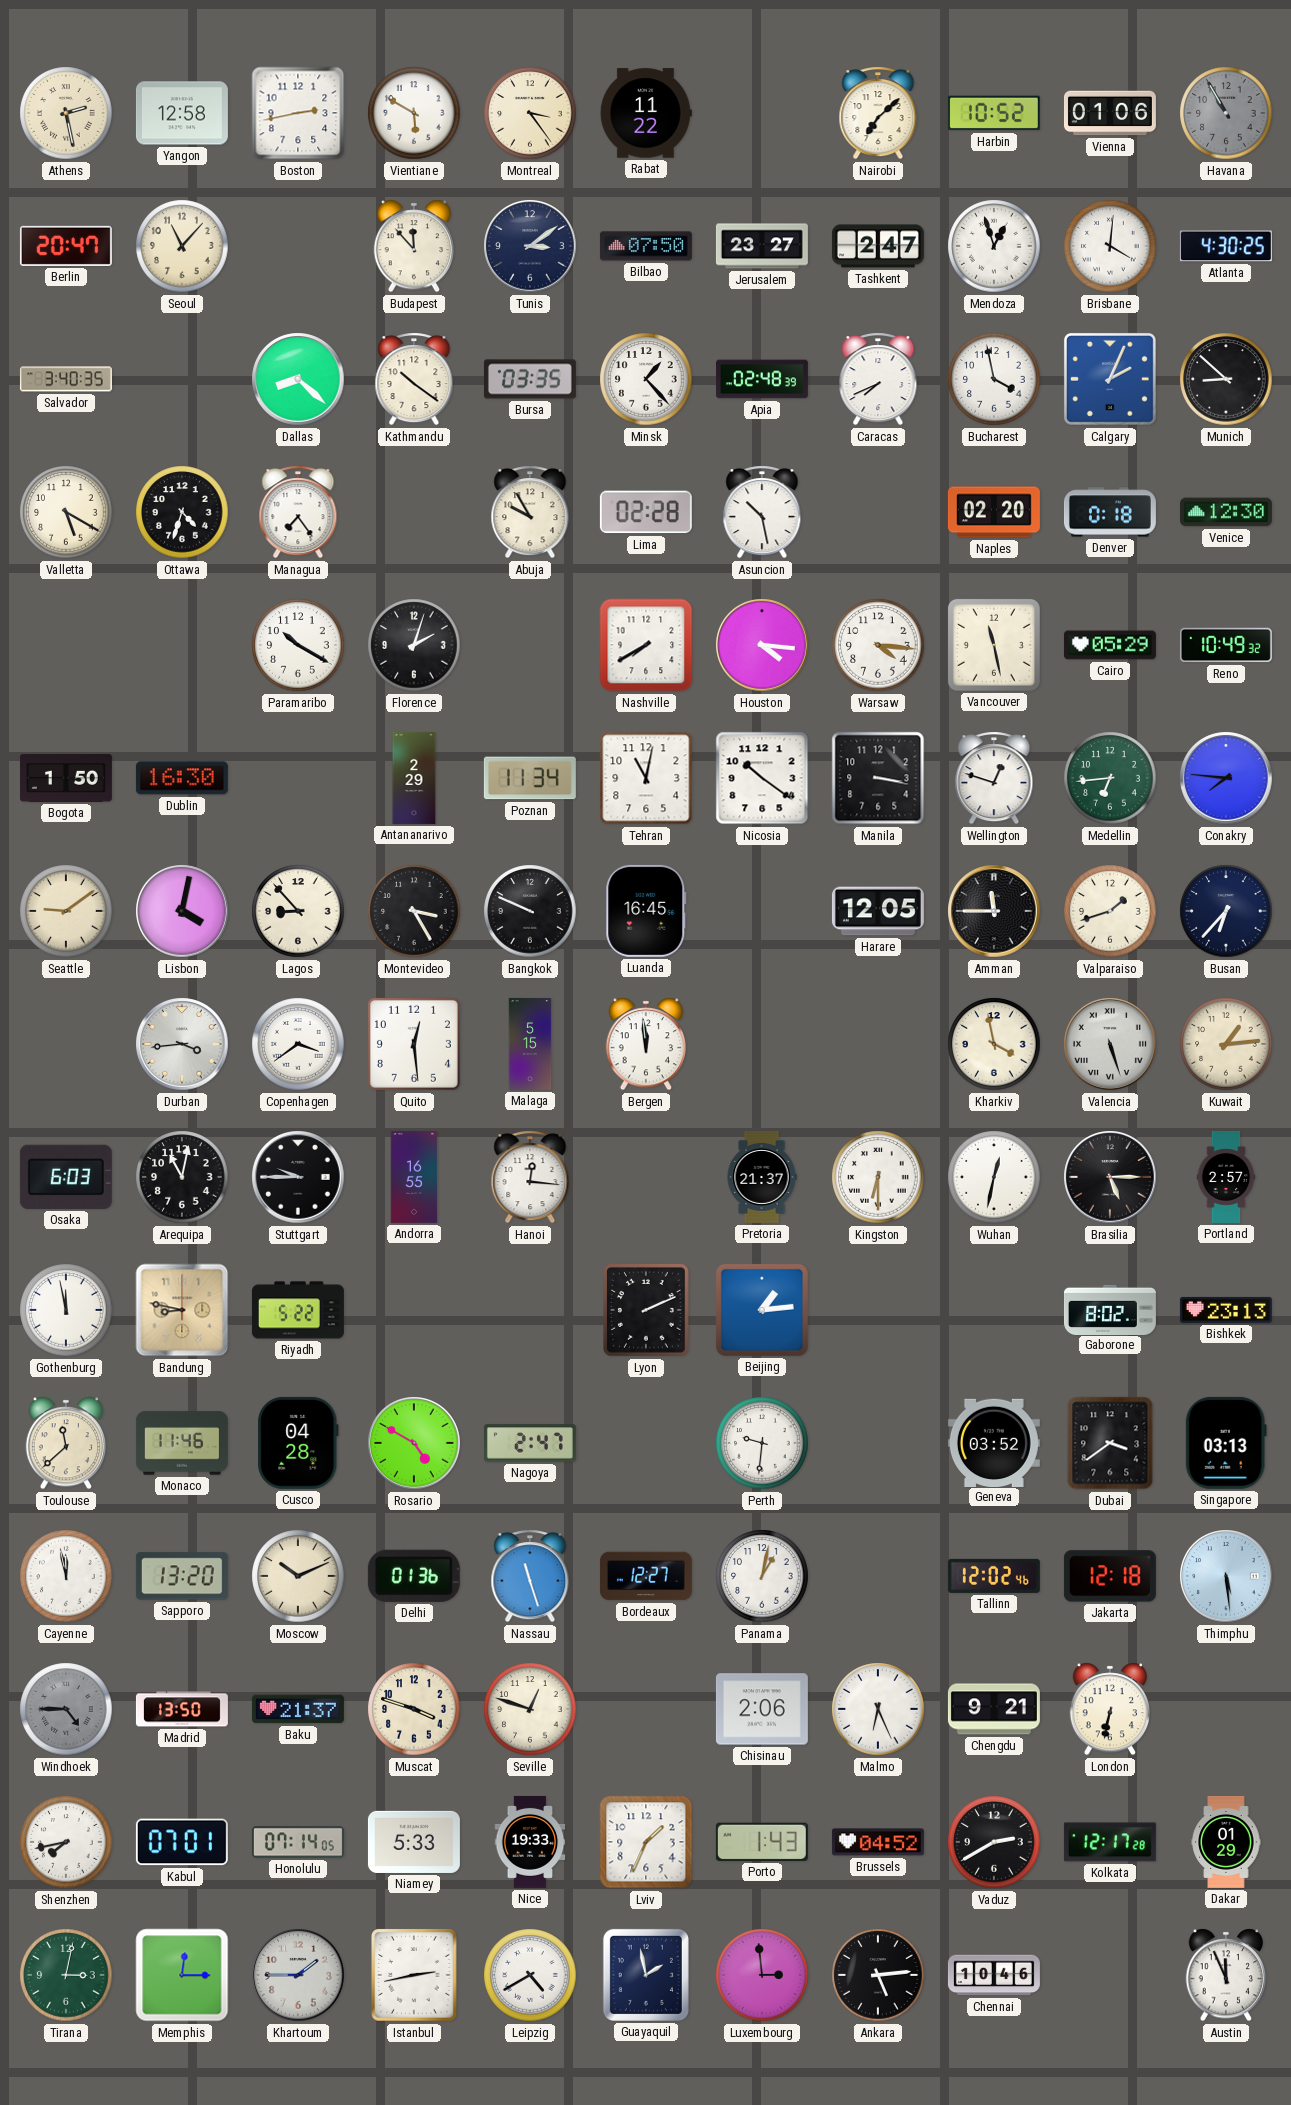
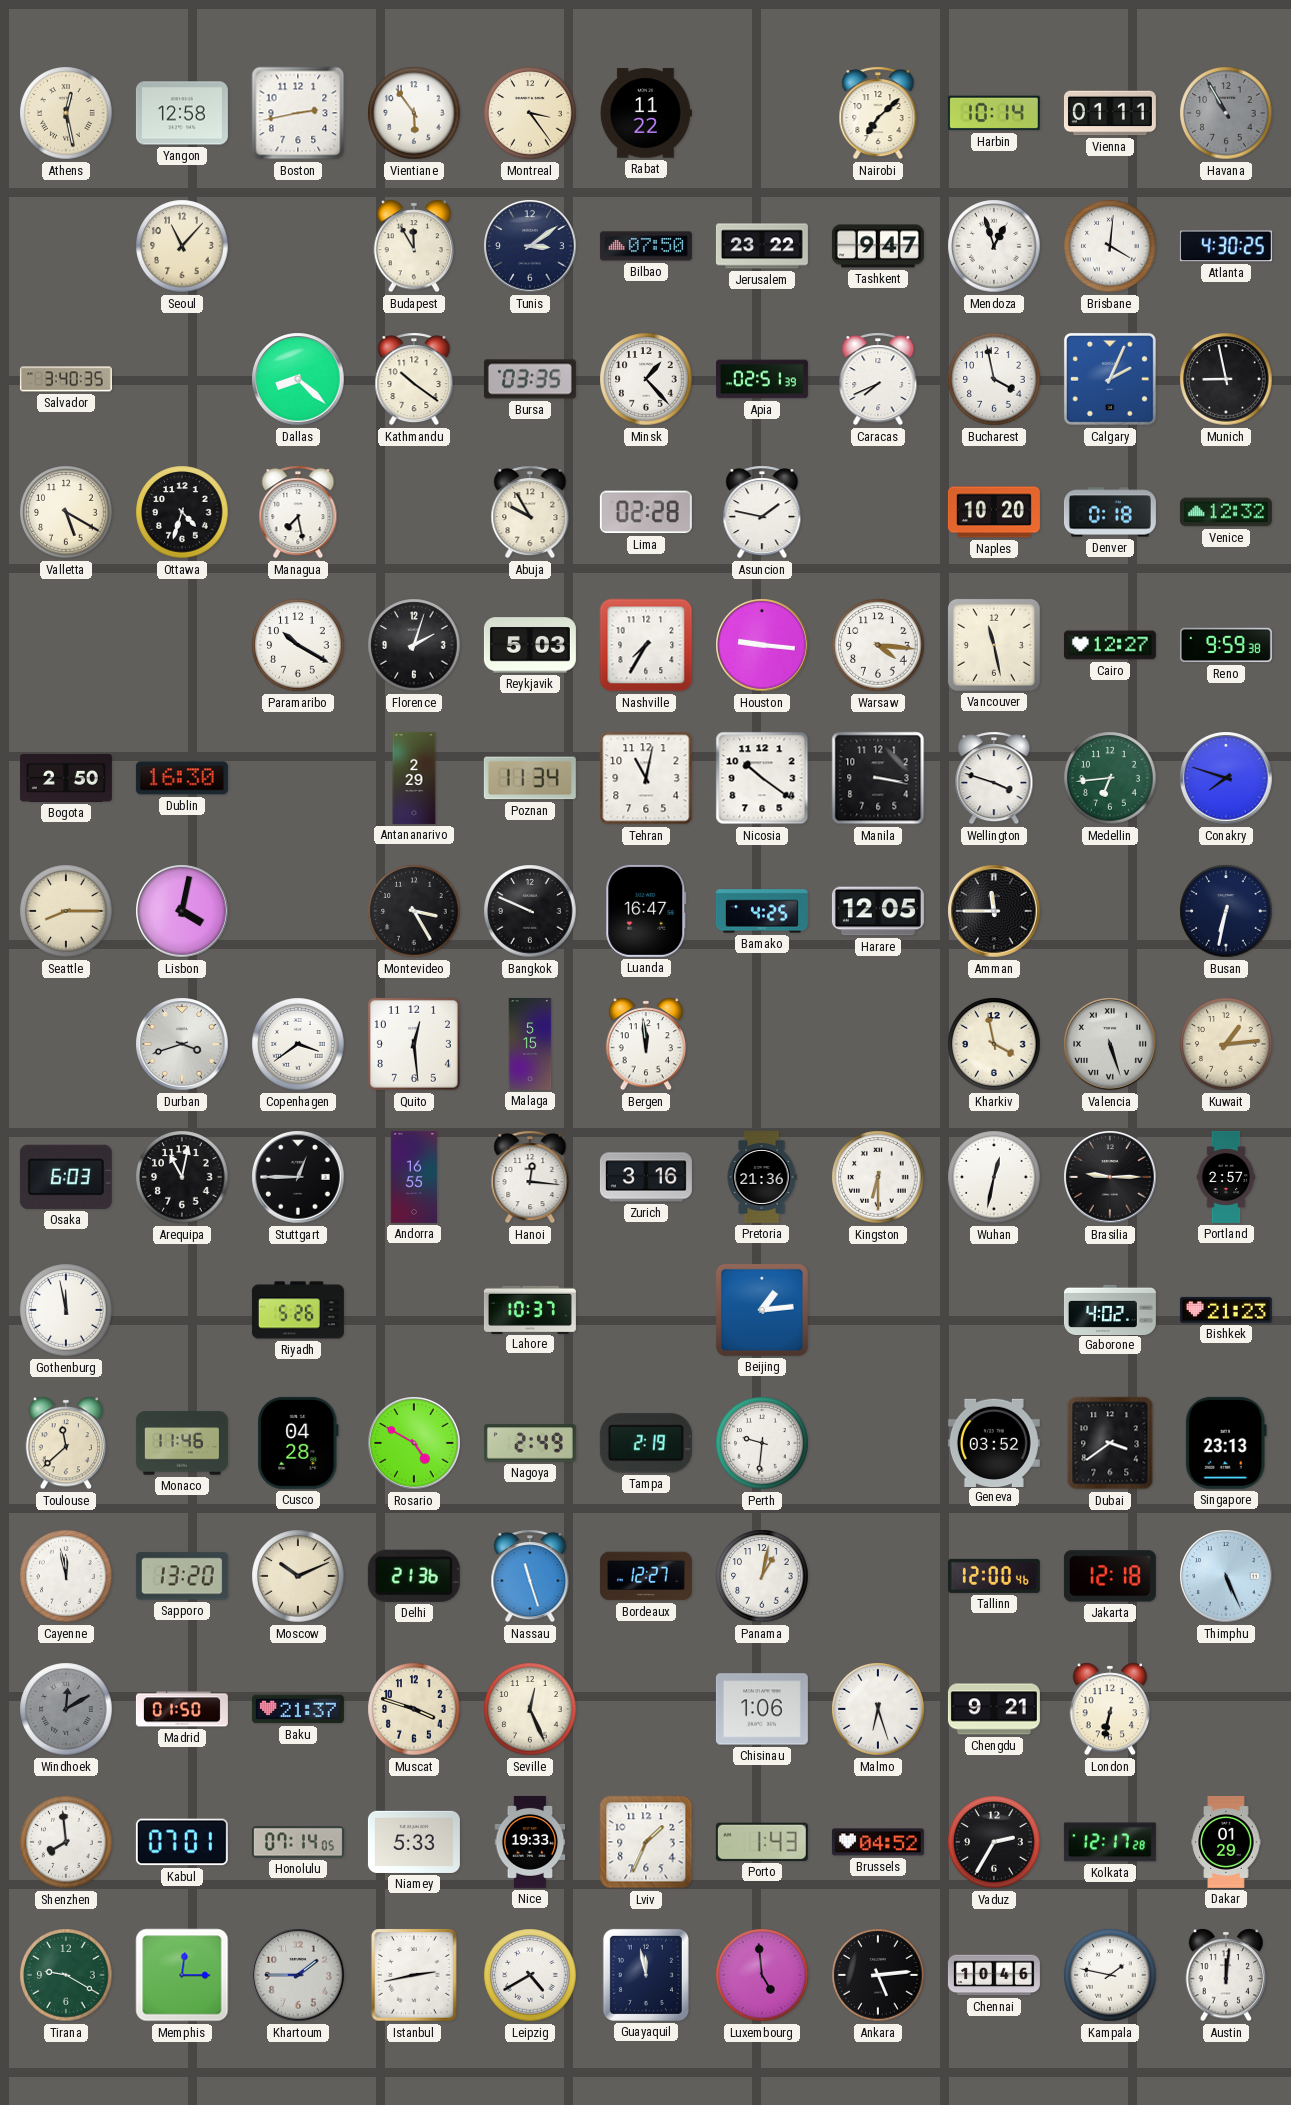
Athens: 2:28 -> 12:28
Vientiane: 5:50 -> 5:54
Harbin: 10:52 -> 10:14
Vienna: 01:06 -> 01:11
Berlin: 20:47 -> none
Budapest: 11:53 -> 11:55
Jerusalem: 23:27 -> 23:22
Tashkent: 2:47 -> 9:47
Apia: 02:48 -> 02:51
Munich: 8:52 -> 8:58
Managua: 7:24 -> 7:28
Asuncion: 10:28 -> 1:47
Naples: 02:20 -> 10:20
Venice: 12:30 -> 12:32
Reykjavik: none -> 5:03
Nashville: 7:40 -> 7:35
Houston: 4:16 -> 9:16
Cairo: 05:29 -> 12:27
Reno: 10:49 -> 9:59
Bogota: 1:50 -> 2:50
Wellington: 12:48 -> 3:48
Conakry: 7:46 -> 7:48
Seattle: 9:09 -> 8:15
Lagos: 8:53 -> none
Luanda: 16:45 -> 16:47
Bamako: none -> 4:25
Valparaiso: 1:42 -> none
Busan: 6:37 -> 6:32
Durban: 3:44 -> 3:42
Stuttgart: 9:45 -> 12:45
Zurich: none -> 3:16
Pretoria: 21:37 -> 21:36
Brasilia: 5:15 -> 9:15
Bandung: 8:47 -> none
Riyadh: 5:22 -> 5:26
Lahore: none -> 10:37
Lyon: 2:11 -> none
Gaborone: 8:02 -> 4:02
Bishkek: 23:13 -> 21:23
Nagoya: 2:47 -> 2:49
Tampa: none -> 2:19
Singapore: 03:13 -> 23:13
Delhi: 01:36 -> 21:36
Tallinn: 12:02 -> 12:00
Thimphu: 5:29 -> 5:26
Windhoek: 4:45 -> 12:10
Madrid: 13:50 -> 01:50
Seville: 12:48 -> 12:26
Chisinau: 2:06 -> 1:06
Malmo: 6:26 -> 6:27
Shenzhen: 7:43 -> 7:59
Vaduz: 2:40 -> 2:35
Tirana: 3:02 -> 9:20
Guayaquil: 1:58 -> 11:58
Luxembourg: 2:59 -> 4:59
Kampala: none -> 1:47
Austin: 11:56 -> 12:01
